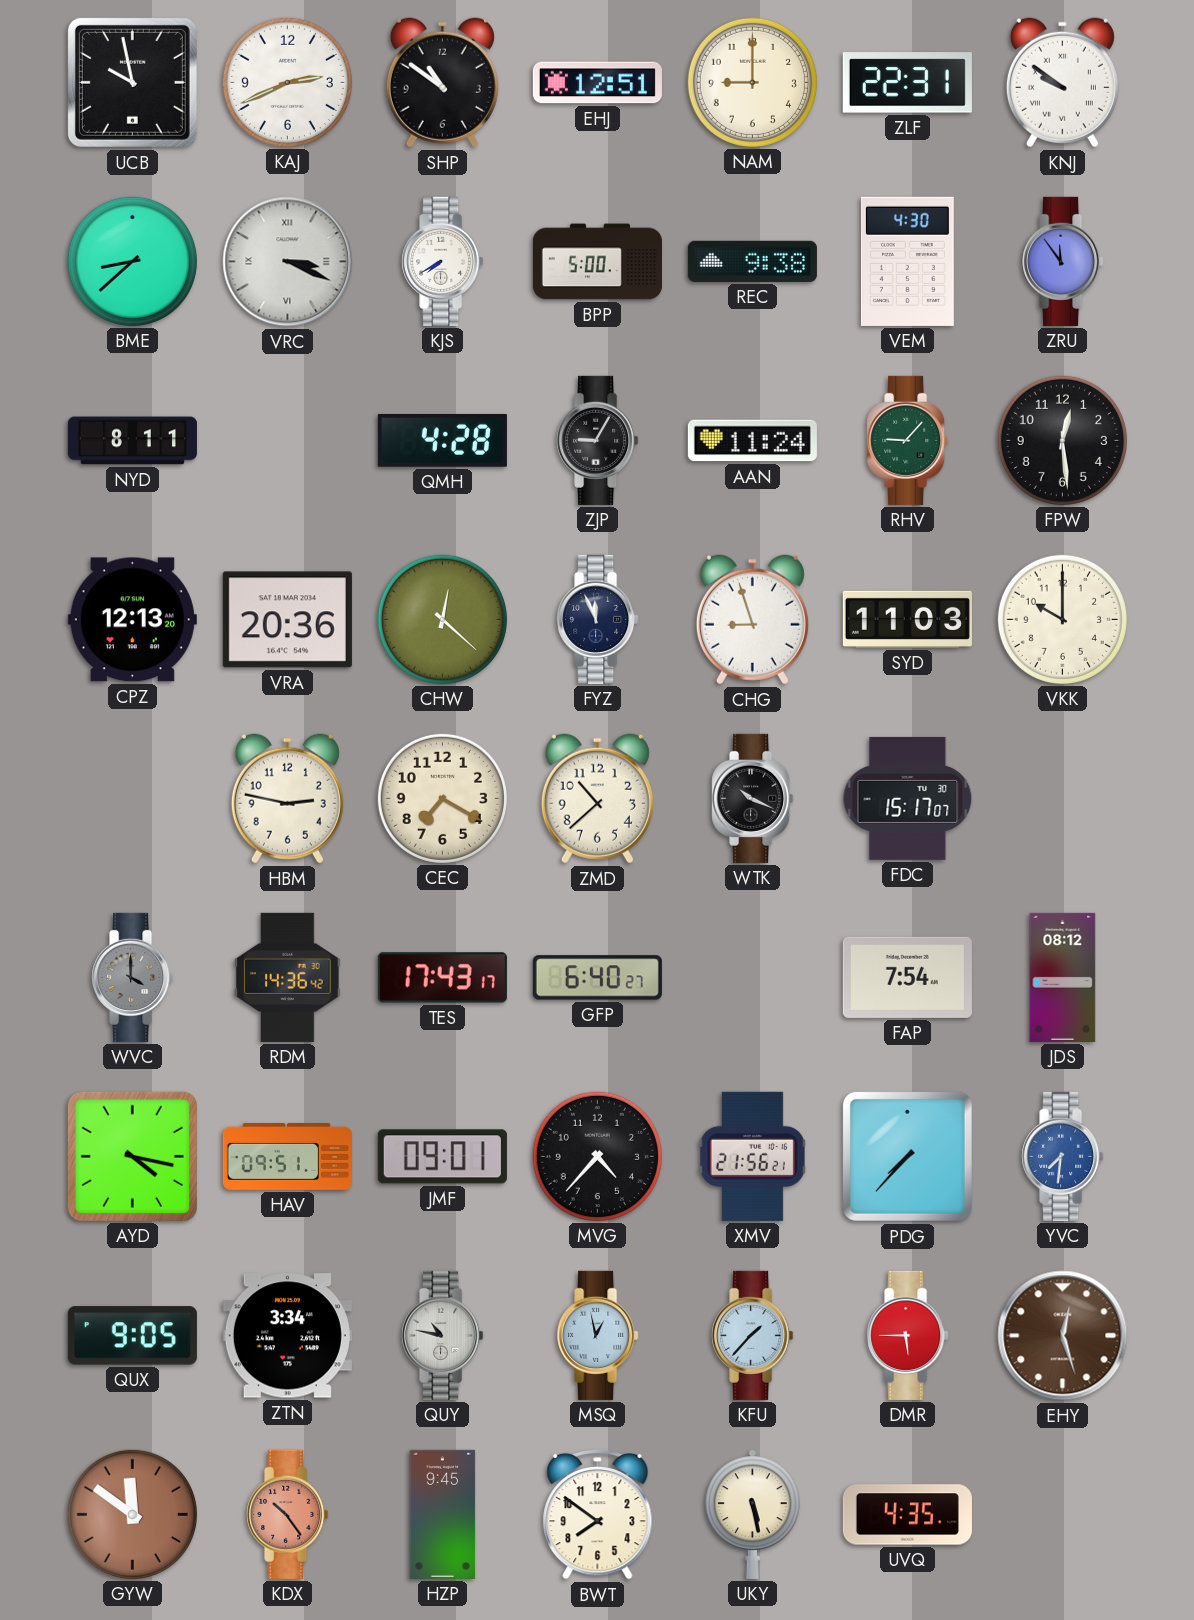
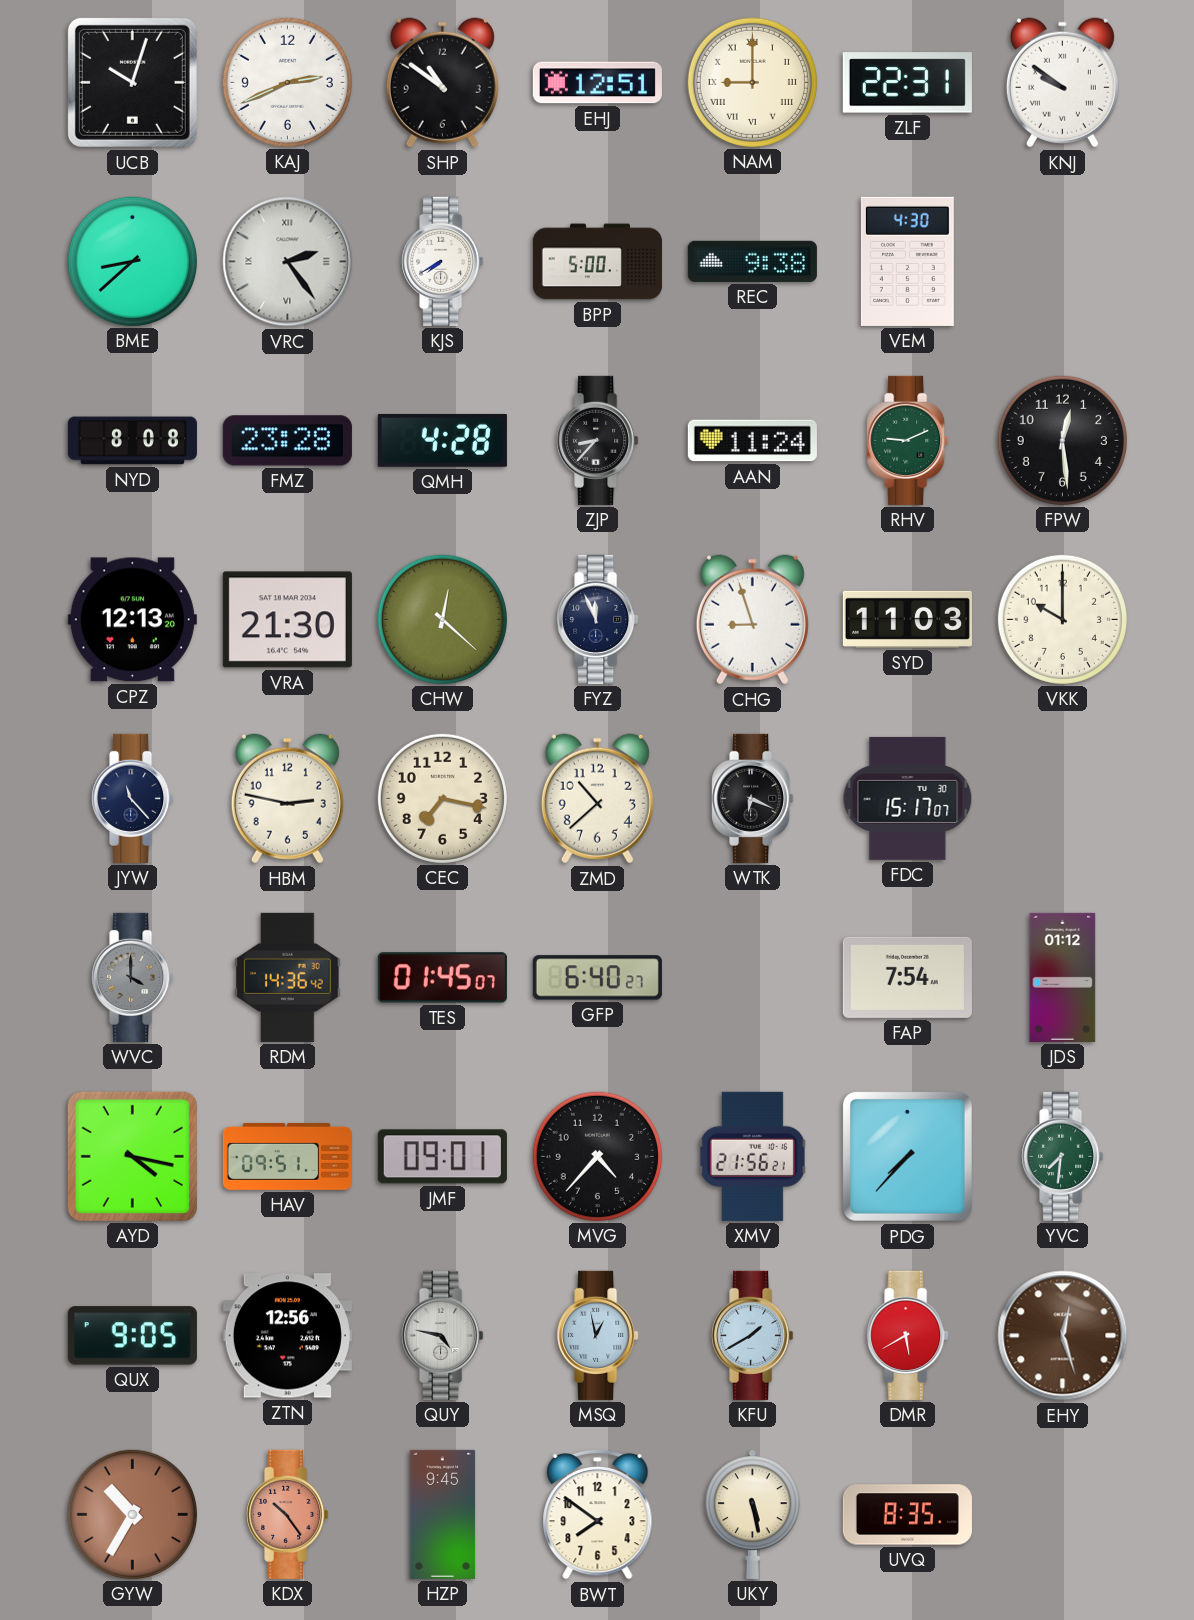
UCB: 9:58 -> 10:03
NAM numerals: Arabic -> Roman
VRC: 3:19 -> 2:24
ZRU: 11:54 -> none
NYD: 8:11 -> 8:08
FMZ: none -> 23:28
ZJP: 9:05 -> 8:37
RHV: 9:07 -> 9:11
VRA: 20:36 -> 21:30
JYW: none -> 11:23
CEC: 7:20 -> 7:17
WTK: 10:19 -> 6:19
TES: 17:43 -> 01:45
JDS: 08:12 -> 01:12
YVC dial: blue -> green
ZTN: 3:34 -> 12:56
QUY: 10:47 -> 4:47
KFU: 1:37 -> 1:40
DMR: 5:45 -> 5:40
GYW: 11:51 -> 10:35
UVQ: 4:35 -> 8:35
